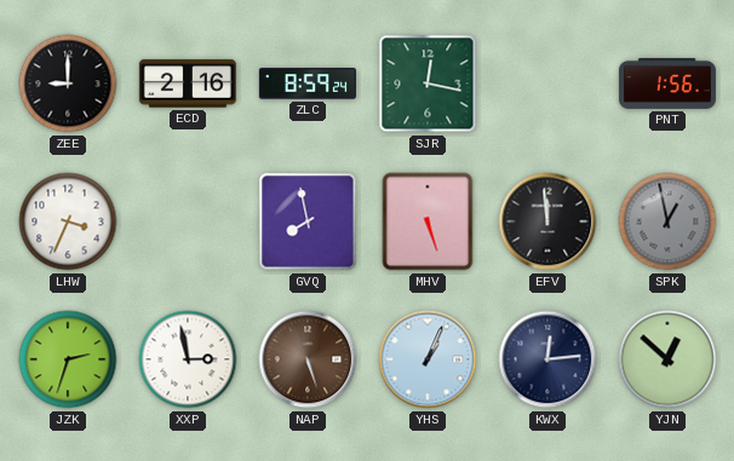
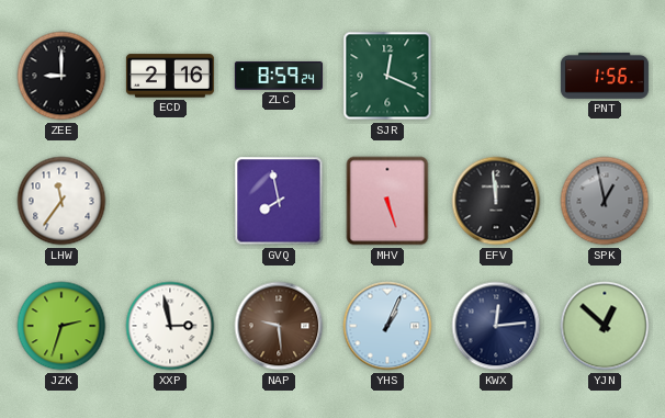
SJR: 12:17 -> 12:19
LHW: 3:34 -> 11:36
NAP: 5:27 -> 9:29
